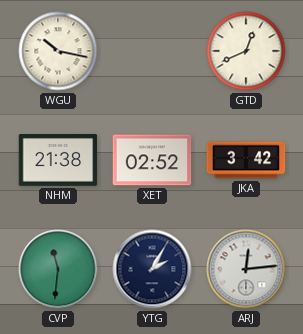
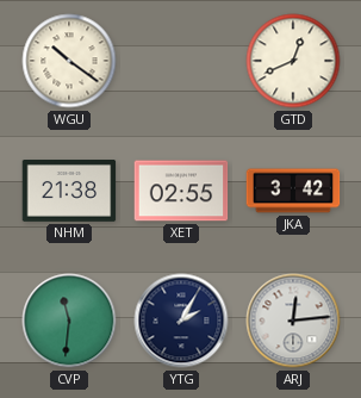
WGU: 10:17 -> 10:21
XET: 02:52 -> 02:55
